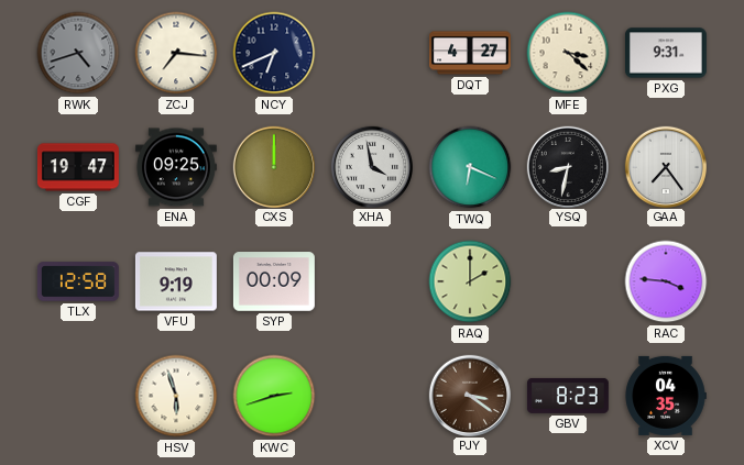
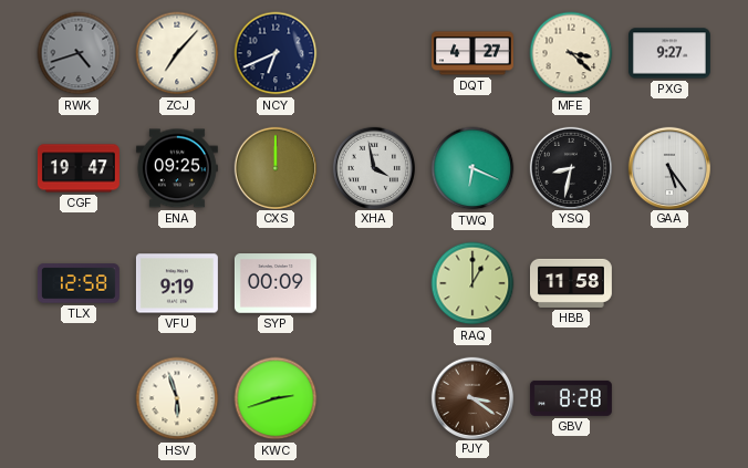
ZCJ: 7:16 -> 7:07
PXG: 9:31 -> 9:27
GAA: 7:24 -> 5:24
RAQ: 2:00 -> 1:00
HBB: none -> 11:58
RAC: 3:46 -> none
GBV: 8:23 -> 8:28
XCV: 04:35 -> none
